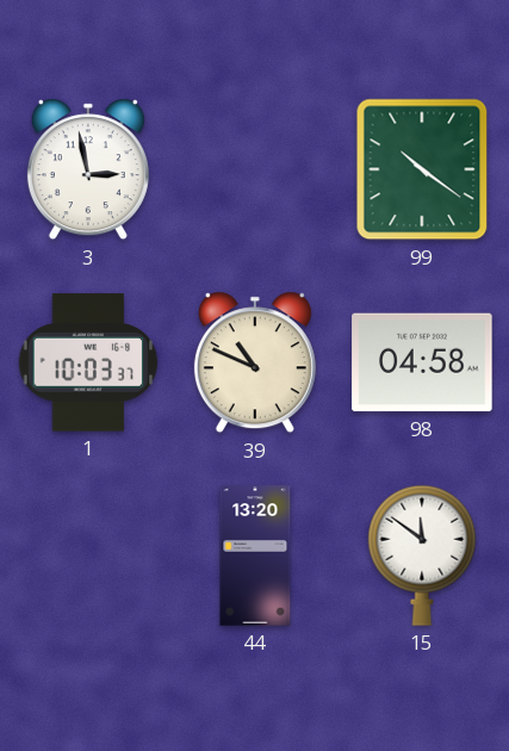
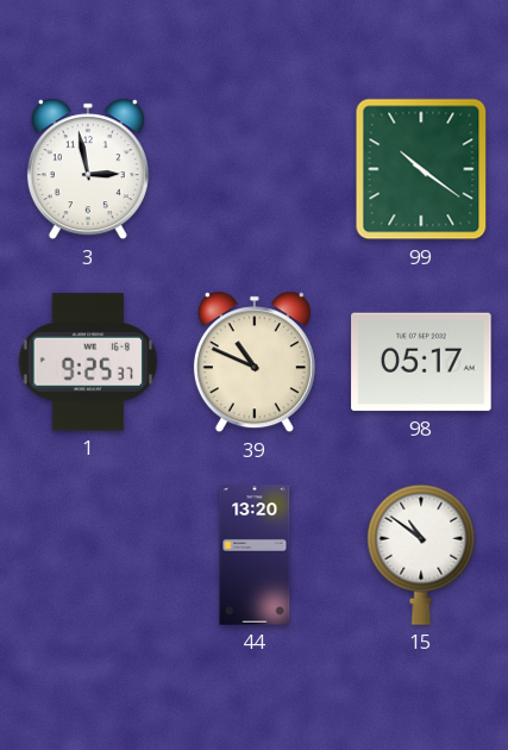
1: 10:03 -> 9:25
98: 04:58 -> 05:17
15: 11:51 -> 10:51
